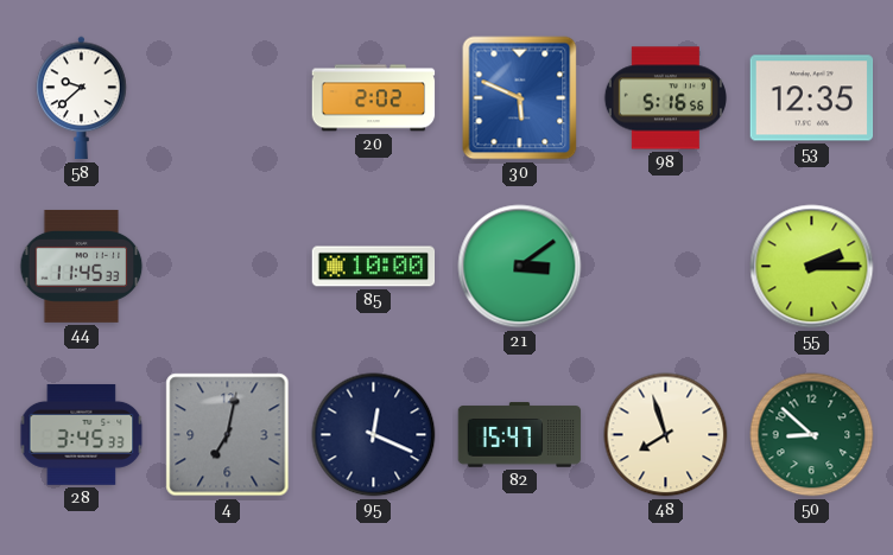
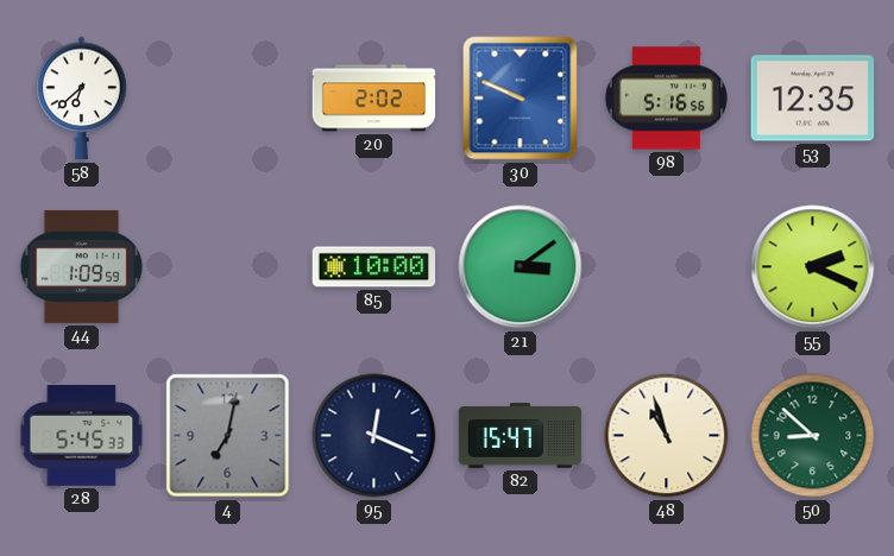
58: 9:38 -> 6:38
30: 5:49 -> 9:49
44: 11:45 -> 1:09
55: 2:15 -> 2:19
28: 3:45 -> 5:45
48: 7:57 -> 10:57
